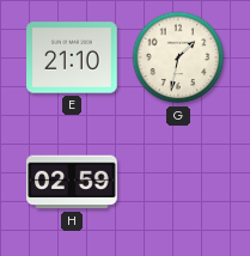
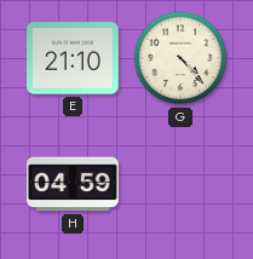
G: 1:32 -> 4:23
H: 02:59 -> 04:59
